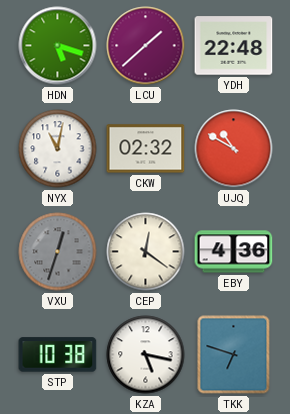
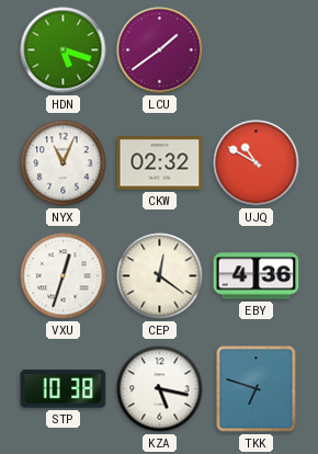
LCU: 1:38 -> 1:39
YDH: 22:48 -> none
NYX: 11:02 -> 11:04
VXU dial: grey -> white
